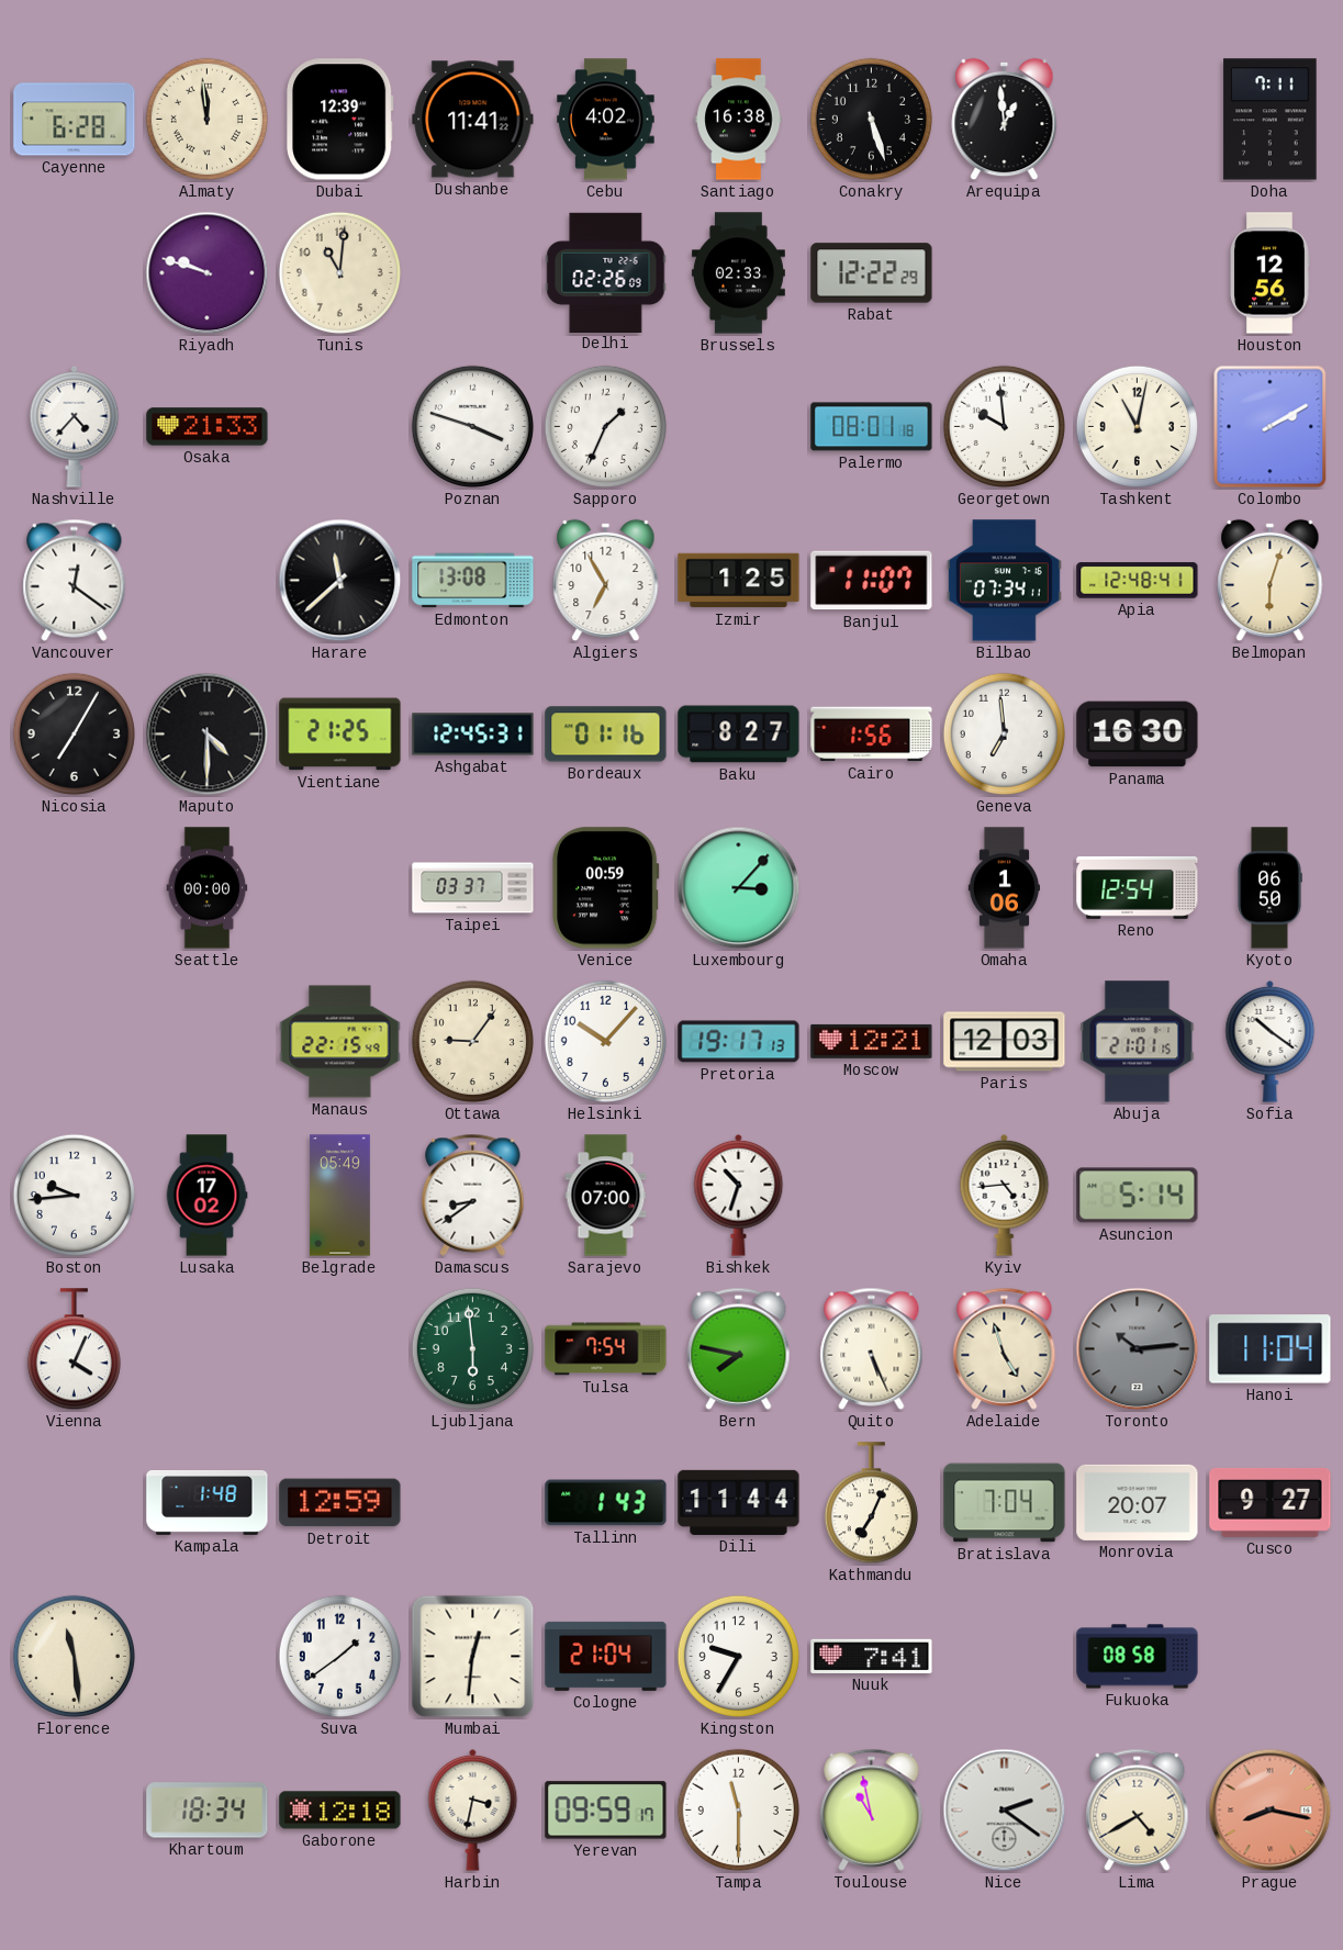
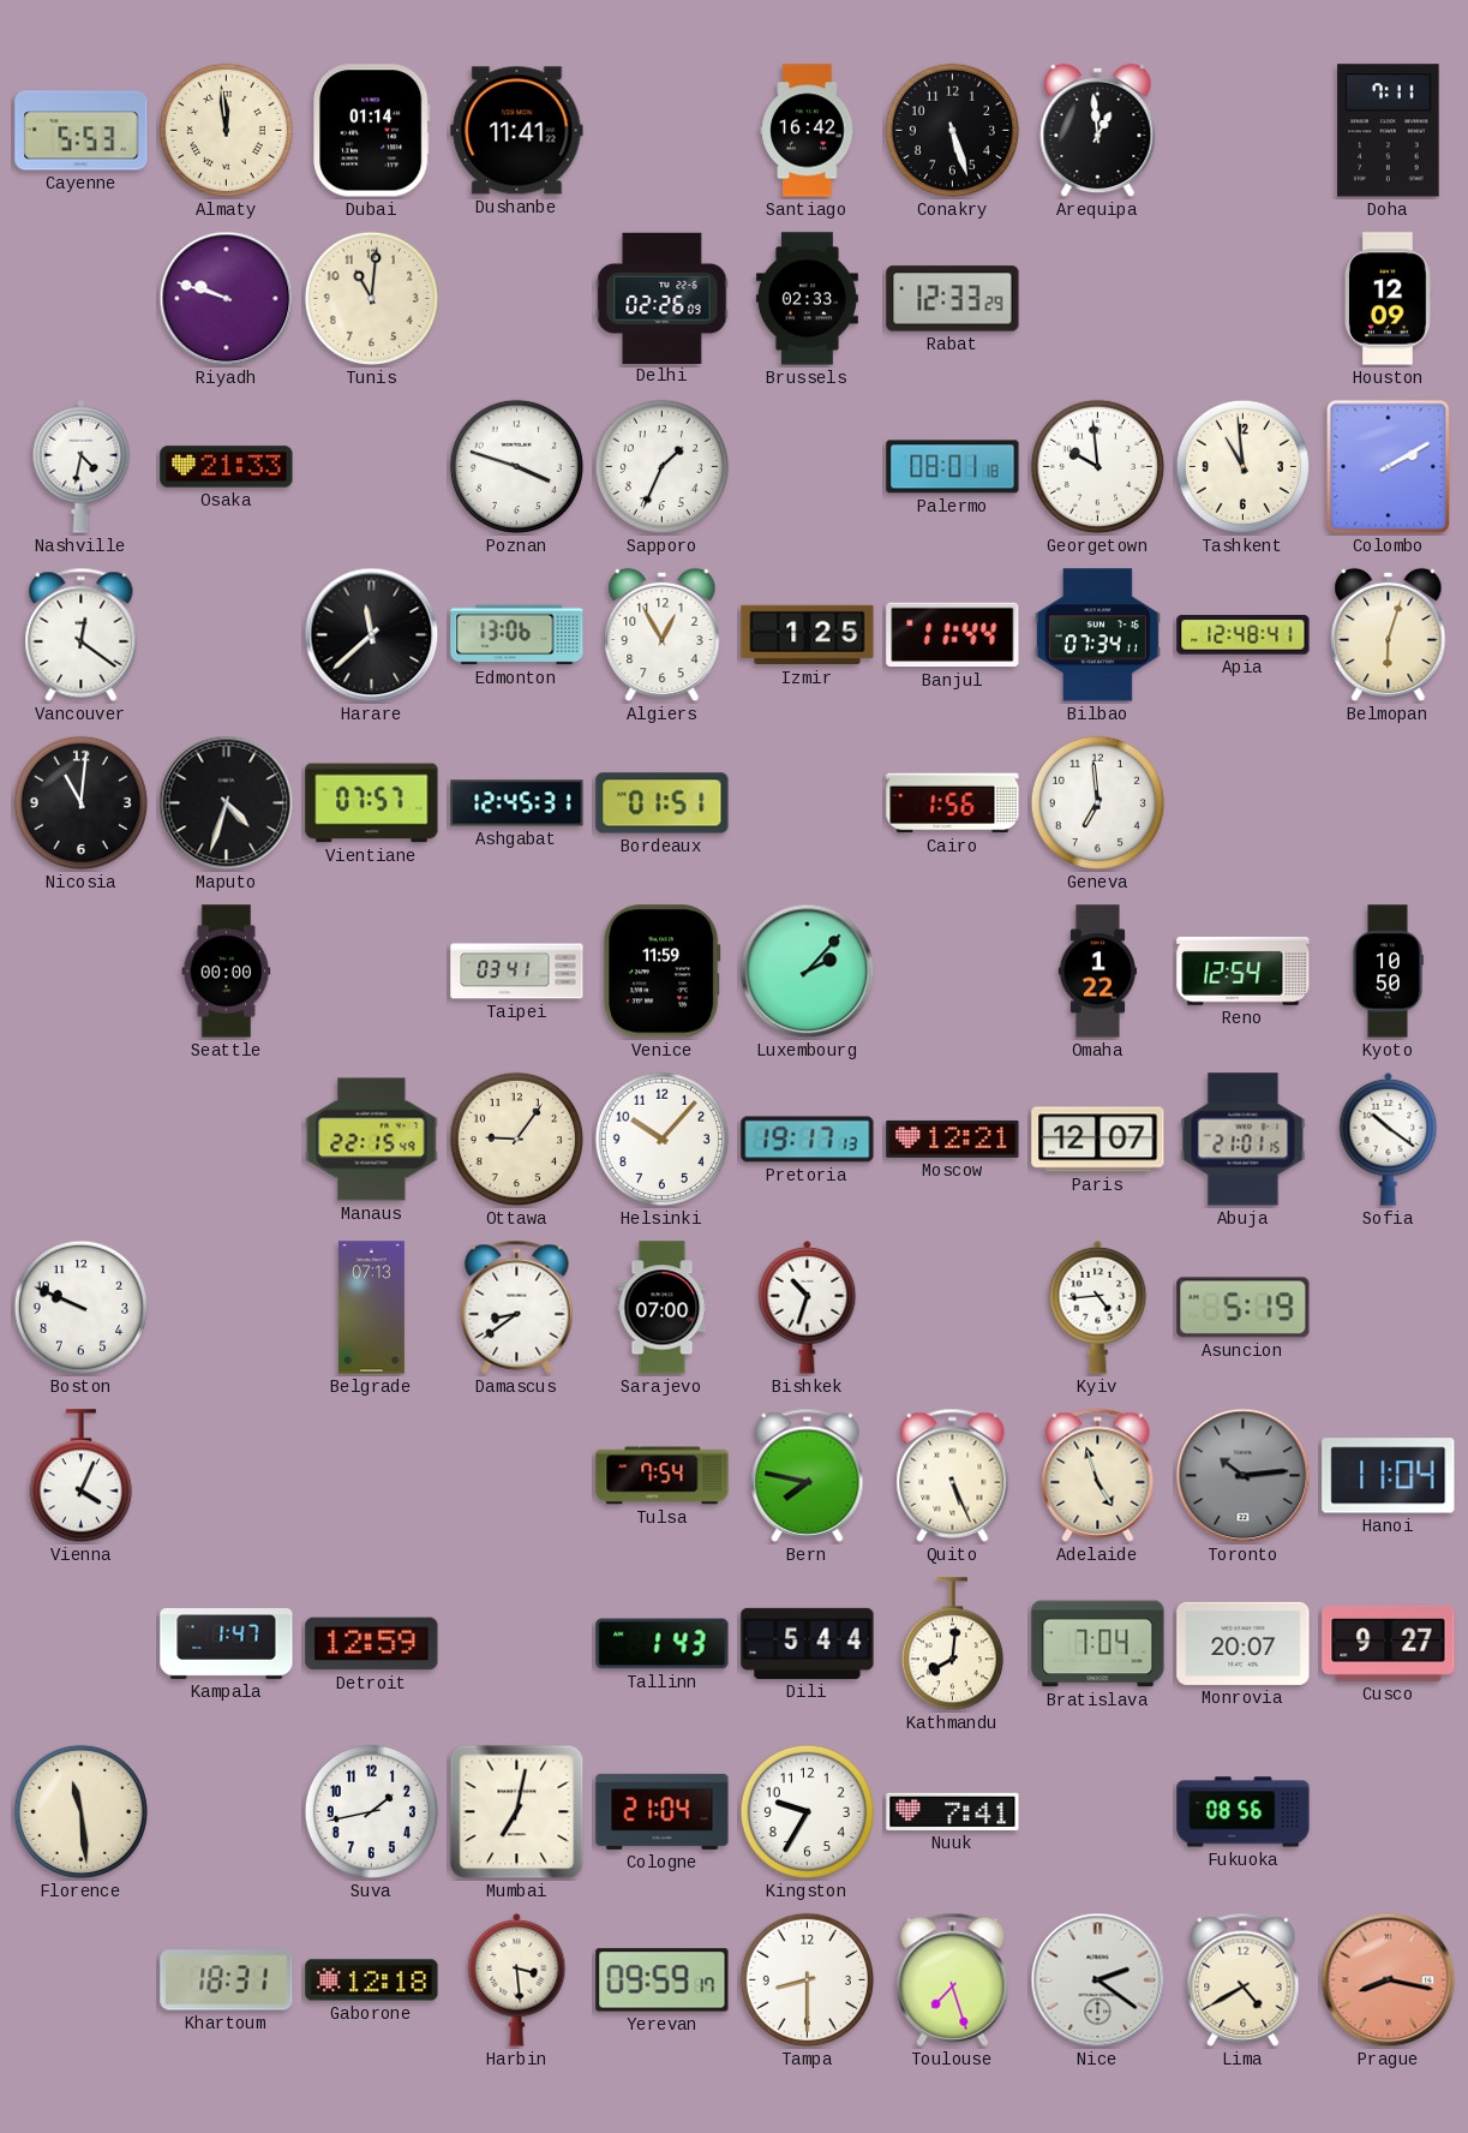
Cayenne: 6:28 -> 5:53
Dubai: 12:39 -> 01:14
Cebu: 4:02 -> none
Santiago: 16:38 -> 16:42
Rabat: 12:22 -> 12:33
Houston: 12:56 -> 12:09
Nashville: 4:37 -> 4:32
Tashkent: 11:02 -> 10:59
Edmonton: 13:08 -> 13:06
Algiers: 6:55 -> 12:55
Banjul: 11:07 -> 11:44
Nicosia: 7:05 -> 11:01
Maputo: 4:30 -> 4:33
Vientiane: 21:25 -> 07:57
Bordeaux: 01:16 -> 01:51
Baku: 8:27 -> none
Panama: 16:30 -> none
Taipei: 03:37 -> 03:41
Venice: 00:59 -> 11:59
Luxembourg: 3:07 -> 2:07
Omaha: 1:06 -> 1:22
Kyoto: 06:50 -> 10:50
Paris: 12:03 -> 12:07
Boston: 9:44 -> 9:49
Lusaka: 17:02 -> none
Belgrade: 05:49 -> 07:13
Asuncion: 5:14 -> 5:19
Ljubljana: 5:59 -> none
Kampala: 1:48 -> 1:47
Dili: 11:44 -> 5:44
Kathmandu: 7:04 -> 8:01
Suva: 1:39 -> 1:43
Mumbai: 12:31 -> 7:02
Fukuoka: 08:58 -> 08:56
Khartoum: 18:34 -> 18:31
Harbin: 3:32 -> 3:29
Tampa: 11:30 -> 8:30
Toulouse: 10:58 -> 7:27
